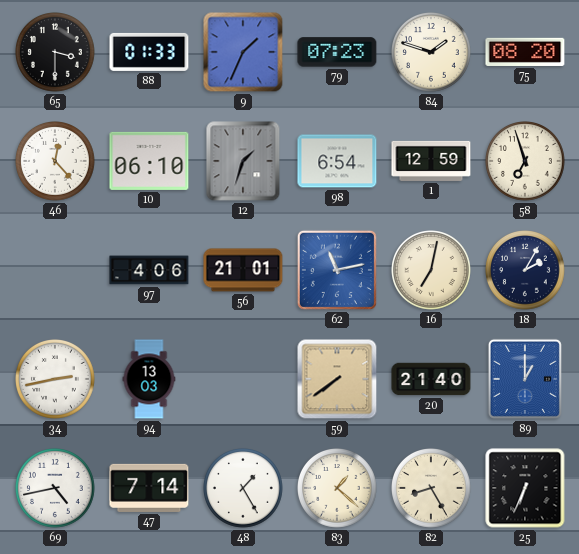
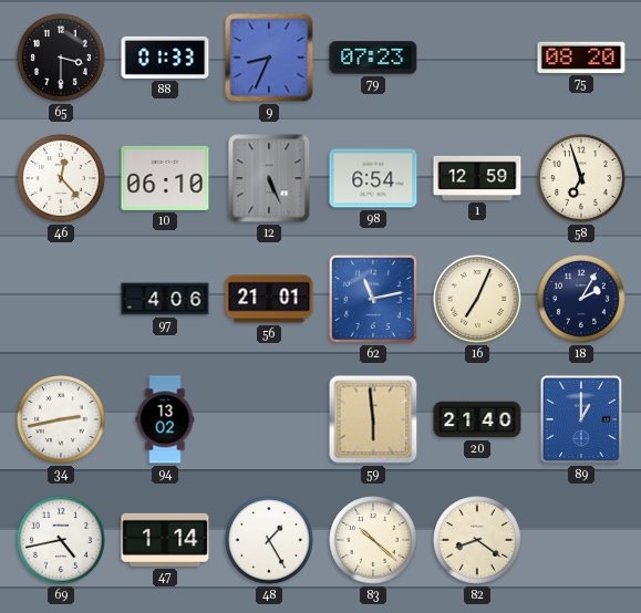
9: 1:34 -> 8:34
84: 1:48 -> none
12: 1:33 -> 5:26
16: 7:02 -> 7:04
94: 13:03 -> 13:02
59: 7:39 -> 5:59
47: 7:14 -> 1:14
83: 1:22 -> 10:22
82: 8:25 -> 8:21
25: 6:34 -> none
